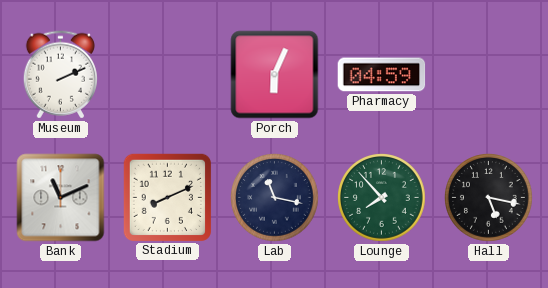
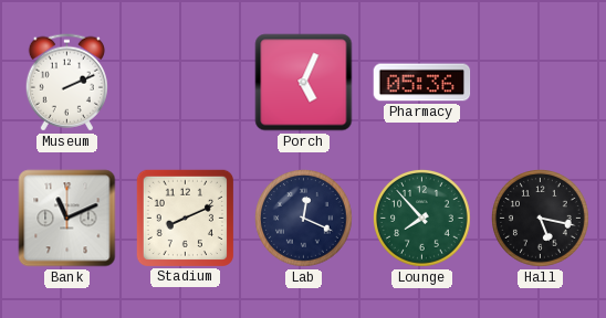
Porch: 6:04 -> 5:04
Pharmacy: 04:59 -> 05:36
Lab: 11:17 -> 12:19
